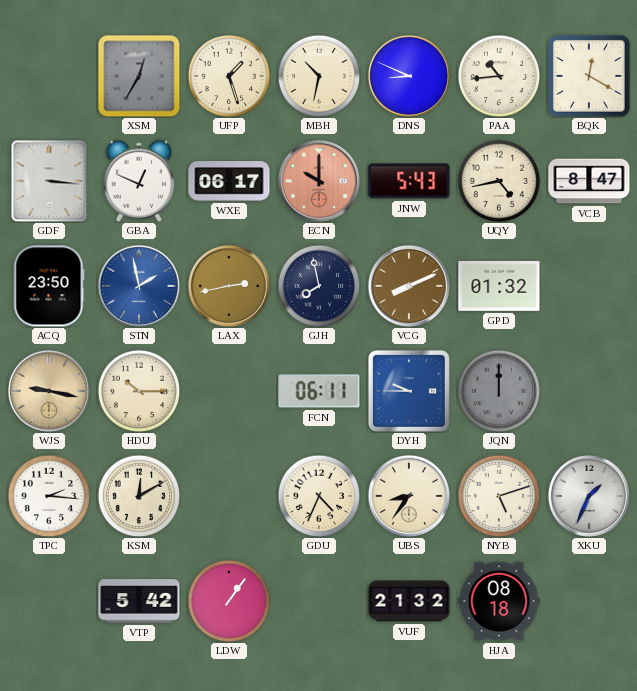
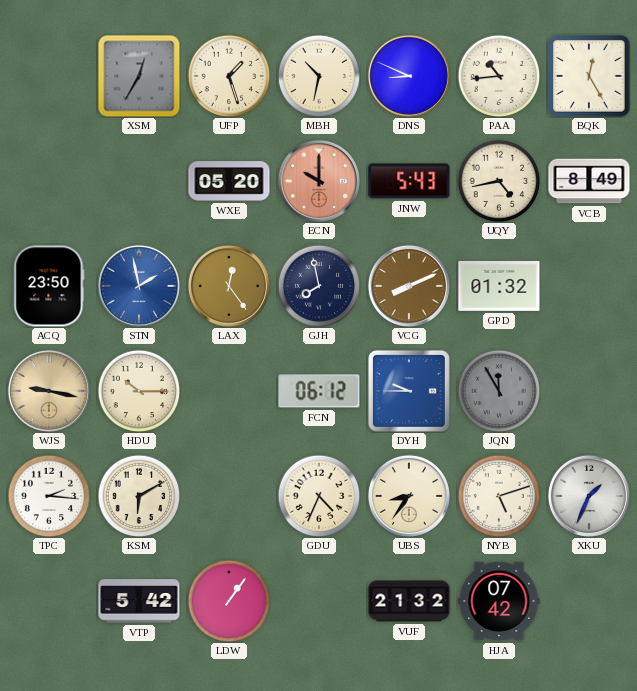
BQK: 12:20 -> 12:25
GDF: 3:16 -> none
GBA: 12:49 -> none
WXE: 06:17 -> 05:20
VCB: 8:47 -> 8:49
LAX: 2:43 -> 12:24
FCN: 06:11 -> 06:12
JQN: 12:00 -> 11:55
KSM: 12:10 -> 6:10
HJA: 08:18 -> 07:42
